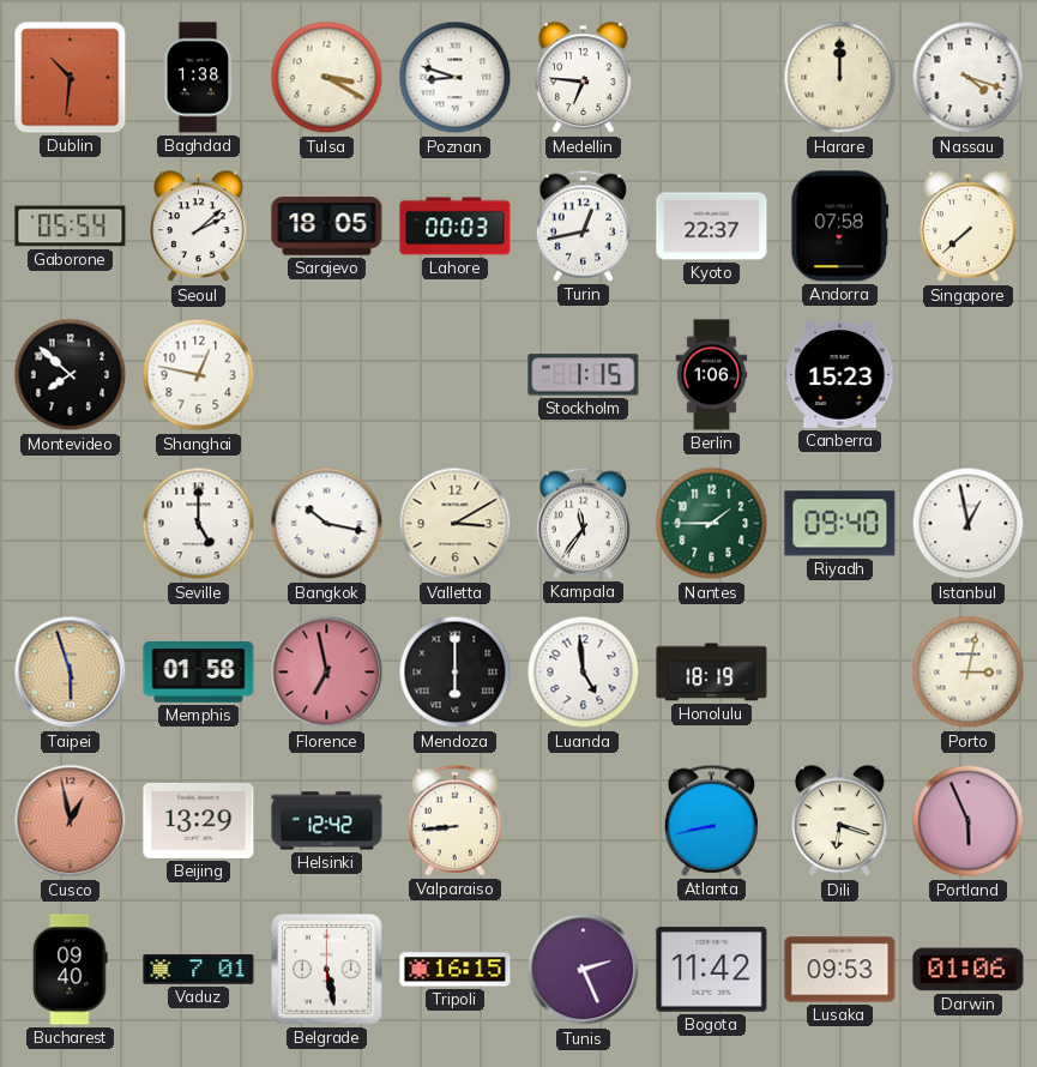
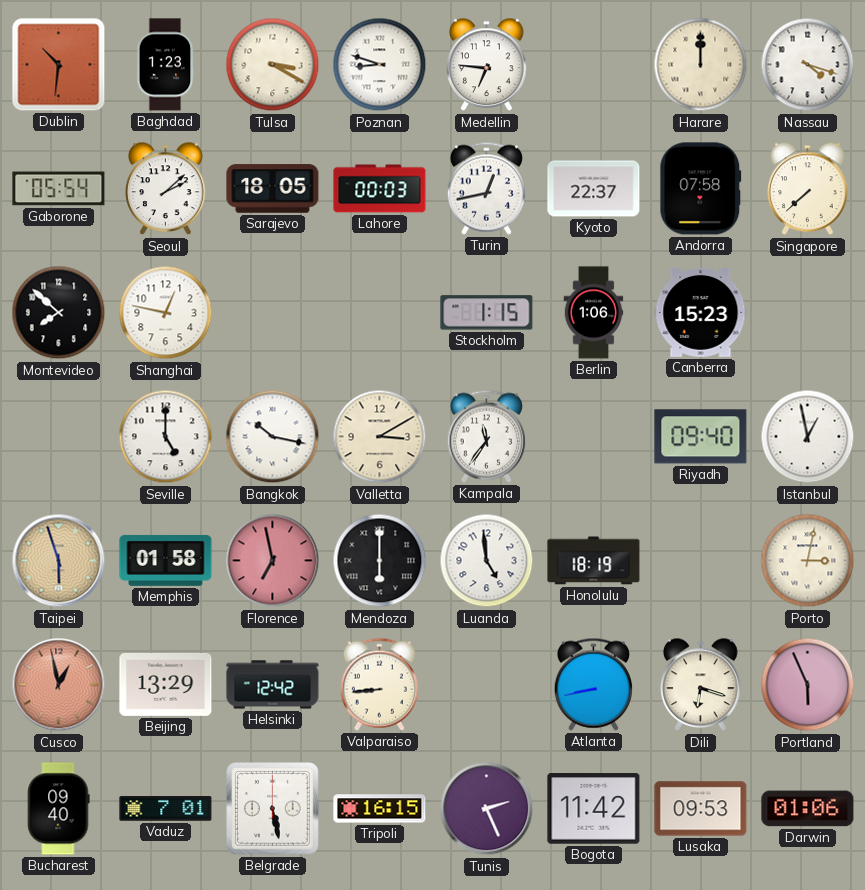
Baghdad: 1:38 -> 1:23
Nantes: 1:45 -> none
